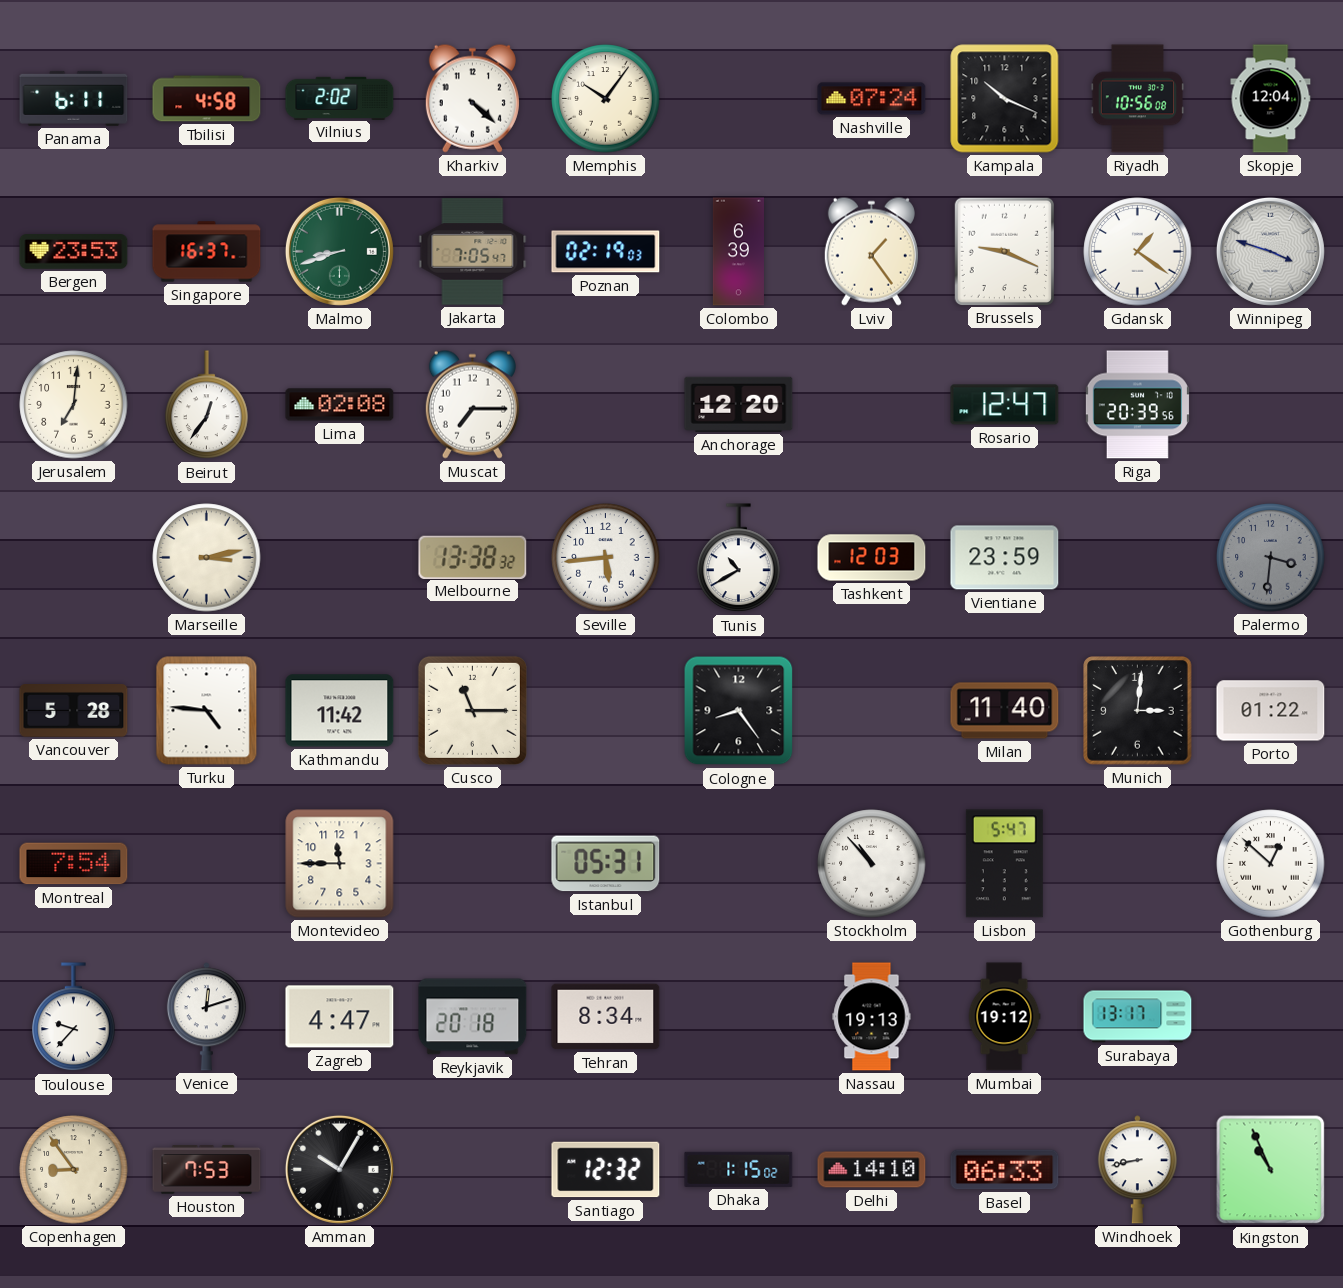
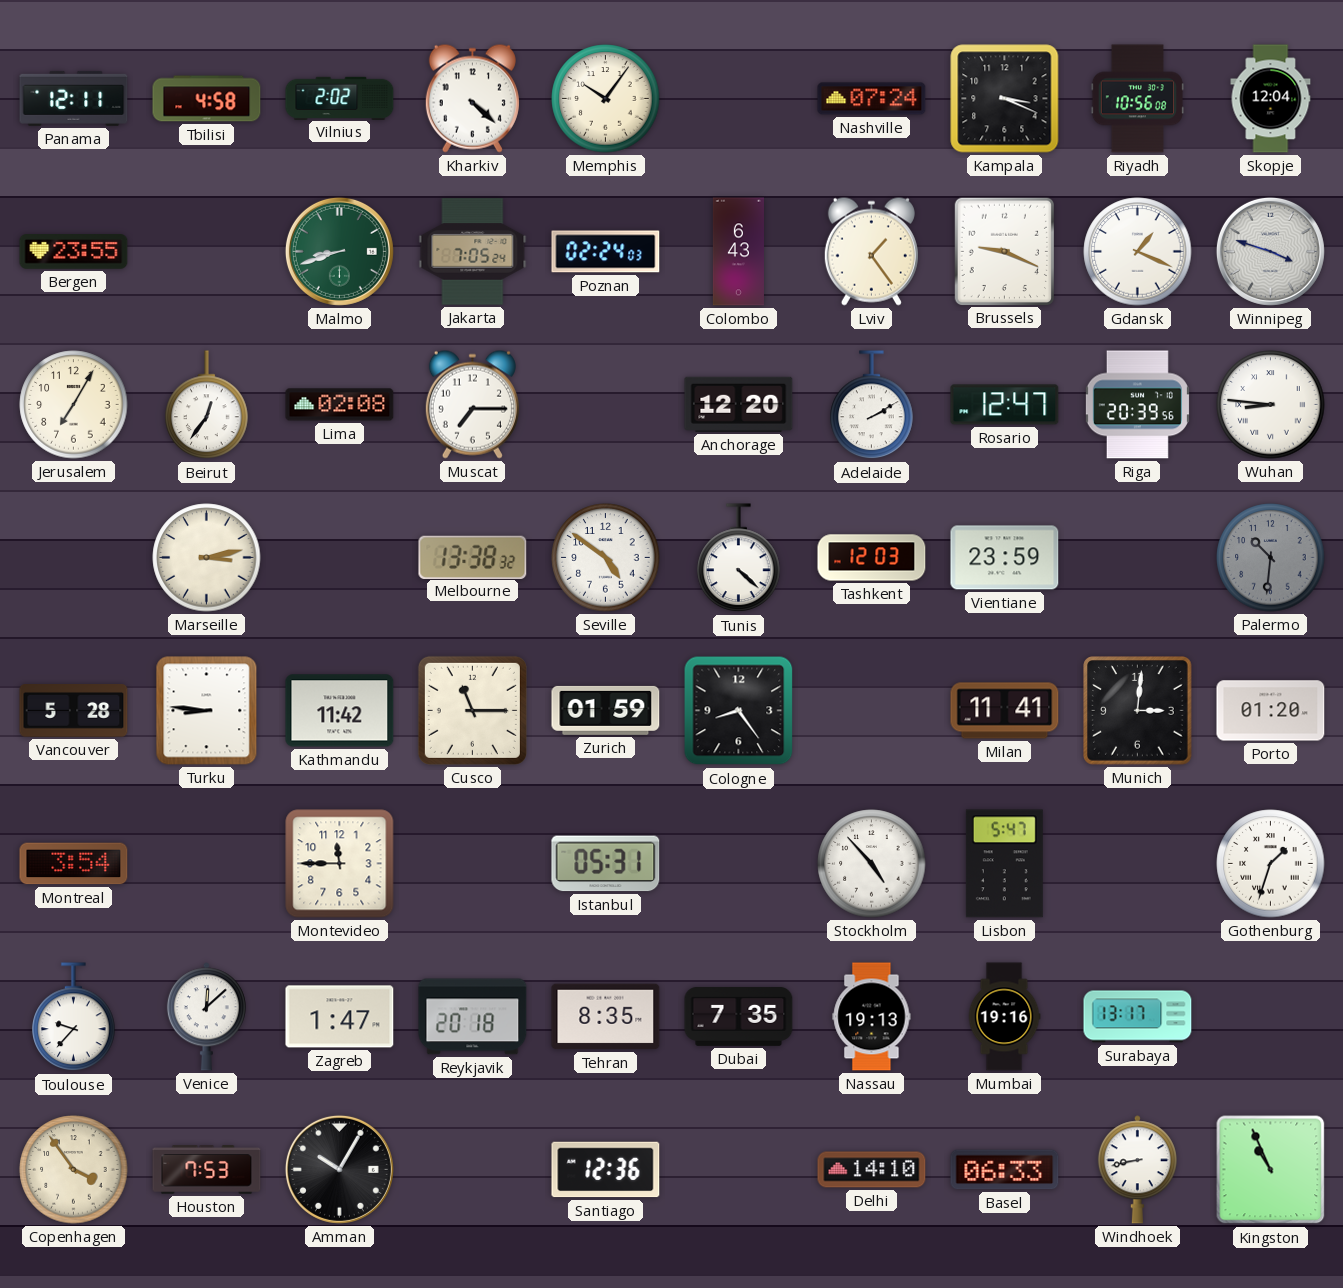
Panama: 6:11 -> 12:11
Kampala: 10:19 -> 3:19
Bergen: 23:53 -> 23:55
Singapore: 16:37 -> none
Jakarta: 7:05:47 -> 7:05:24
Poznan: 02:19 -> 02:24
Colombo: 6:39 -> 6:43
Gdansk: 1:21 -> 1:19
Jerusalem: 7:01 -> 7:05
Adelaide: none -> 2:10
Wuhan: none -> 8:46
Seville: 5:44 -> 4:51
Tunis: 10:40 -> 4:22
Palermo: 3:31 -> 10:31
Turku: 4:46 -> 8:46
Zurich: none -> 01:59
Milan: 11:40 -> 11:41
Porto: 01:22 -> 01:20
Montreal: 7:54 -> 3:54
Stockholm: 10:53 -> 4:53
Gothenburg: 12:52 -> 1:33
Venice: 12:12 -> 12:08
Zagreb: 4:47 -> 1:47
Tehran: 8:34 -> 8:35
Dubai: none -> 7:35
Mumbai: 19:12 -> 19:16
Copenhagen: 8:54 -> 3:54
Santiago: 12:32 -> 12:36
Dhaka: 1:15 -> none
